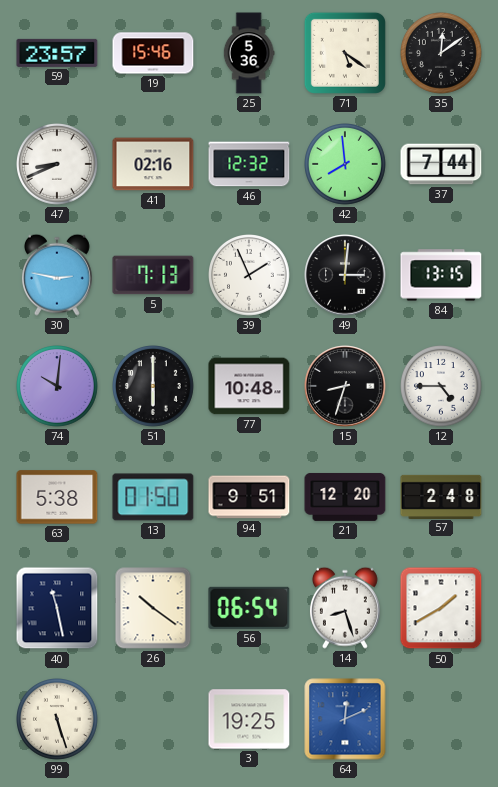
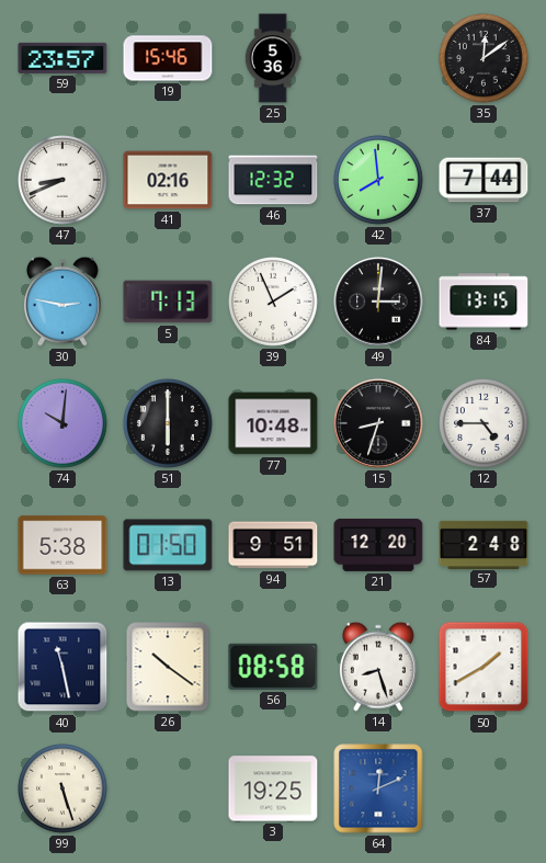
71: 5:21 -> none
56: 06:54 -> 08:58
